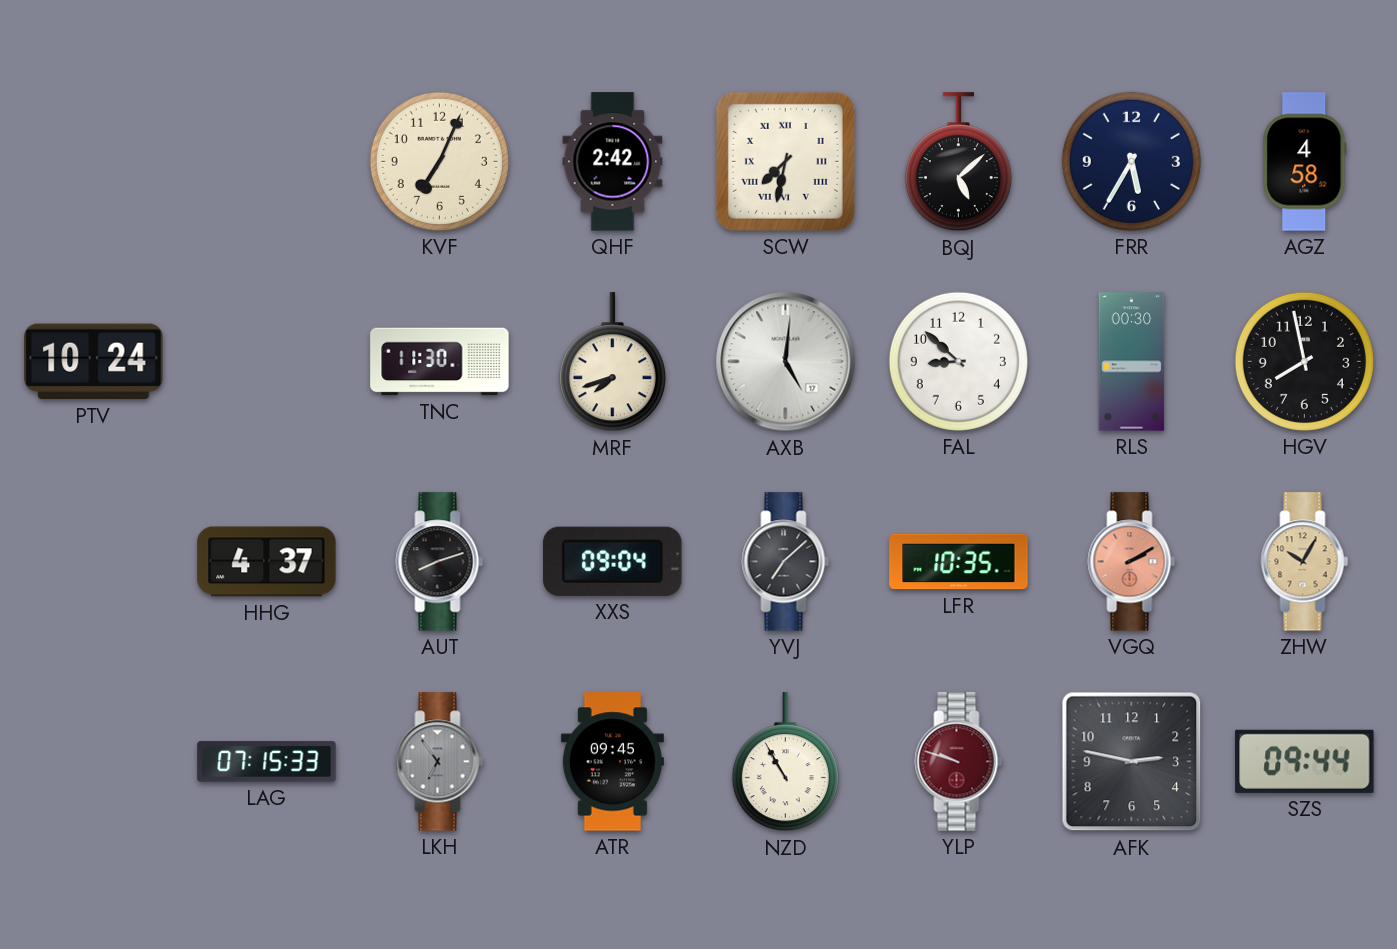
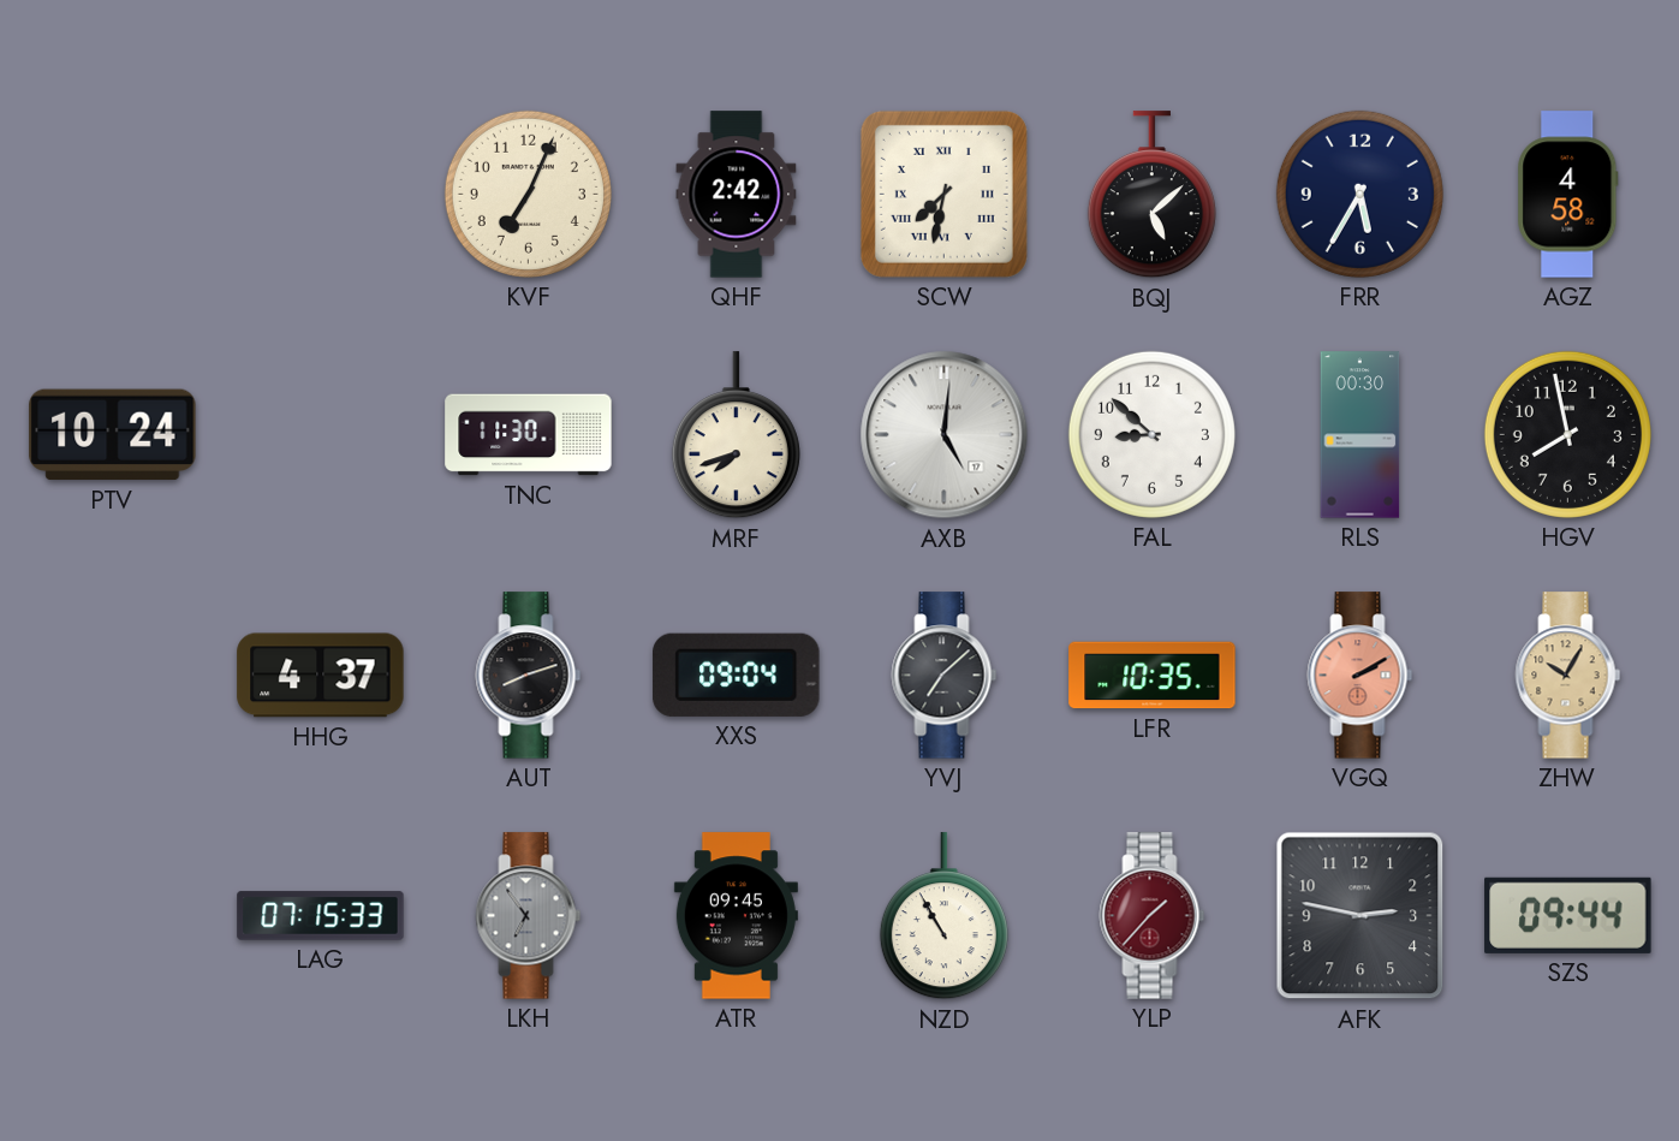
YLP: 9:48 -> 1:37
